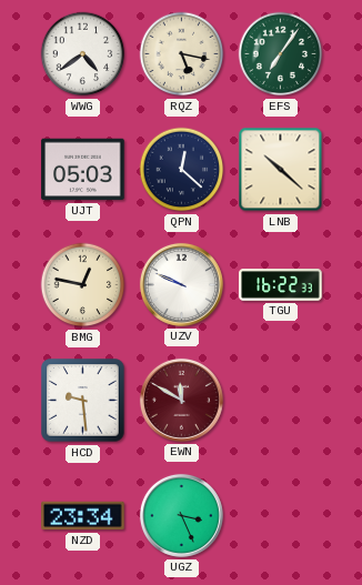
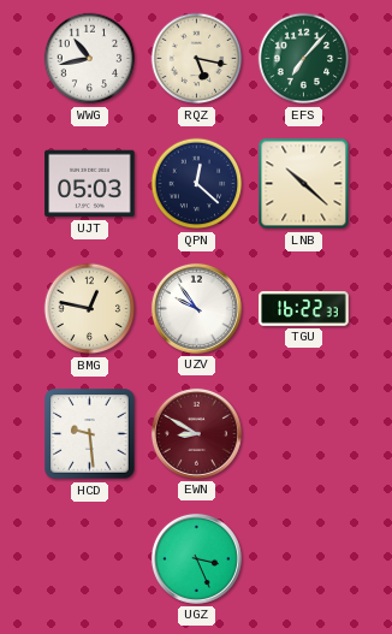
WWG: 4:39 -> 10:43
EFS: 7:06 -> 7:07
UZV: 9:49 -> 9:54
EWN: 11:50 -> 8:50
NZD: 23:34 -> none
